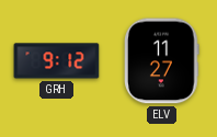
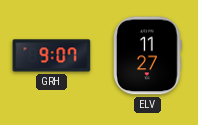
GRH: 9:12 -> 9:07
